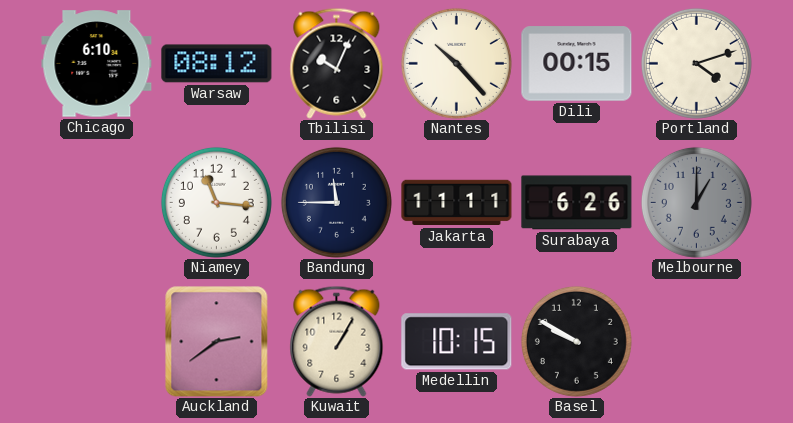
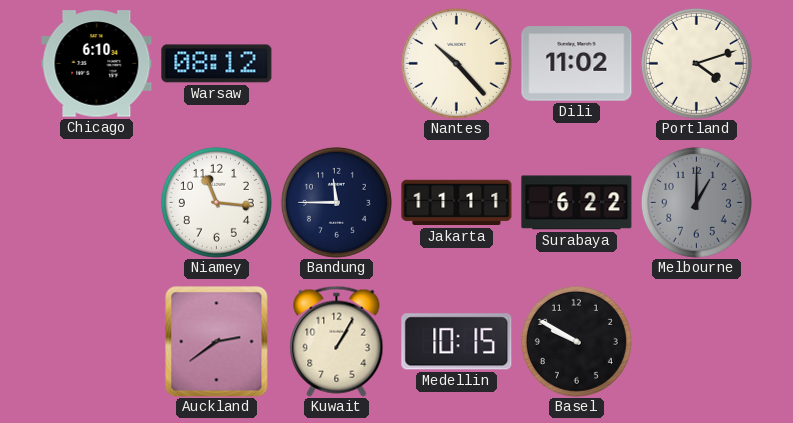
Tbilisi: 10:04 -> none
Dili: 00:15 -> 11:02
Surabaya: 6:26 -> 6:22
